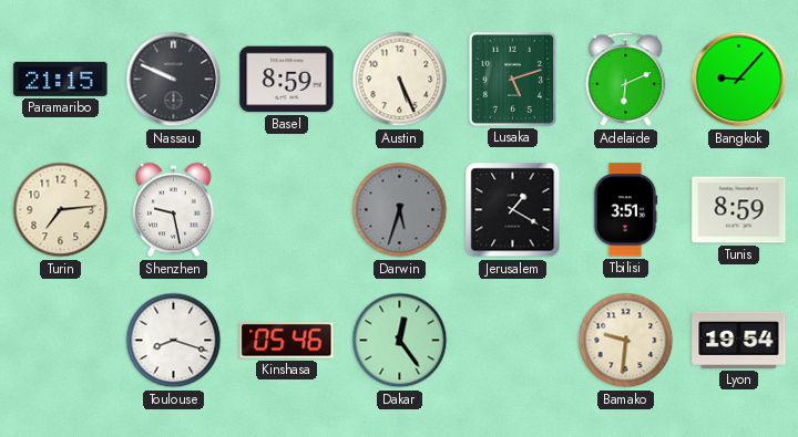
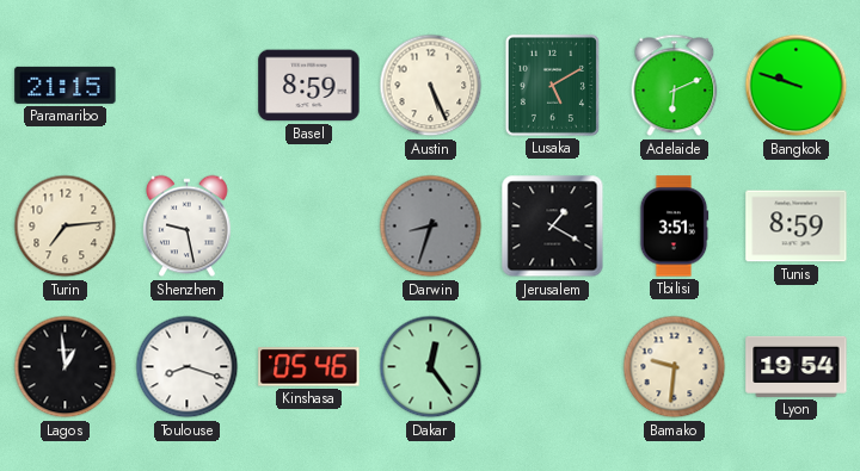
Nassau: 9:49 -> none
Lusaka: 5:12 -> 5:10
Bangkok: 9:07 -> 9:48
Darwin: 5:33 -> 8:33
Lagos: none -> 12:59
